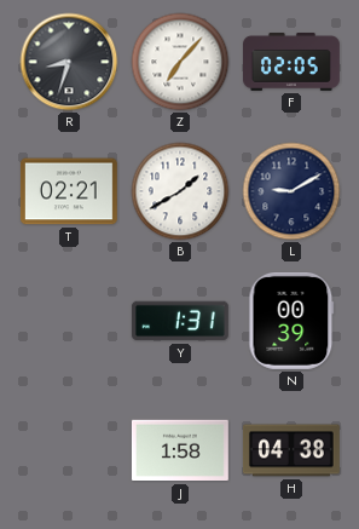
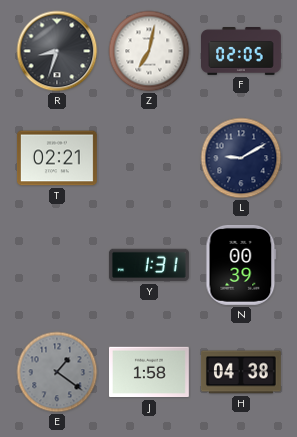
Z: 7:07 -> 7:02
B: 1:40 -> none
E: none -> 1:21
